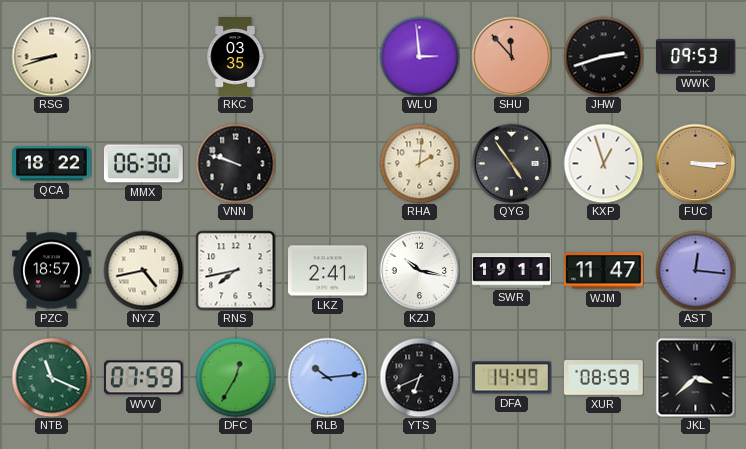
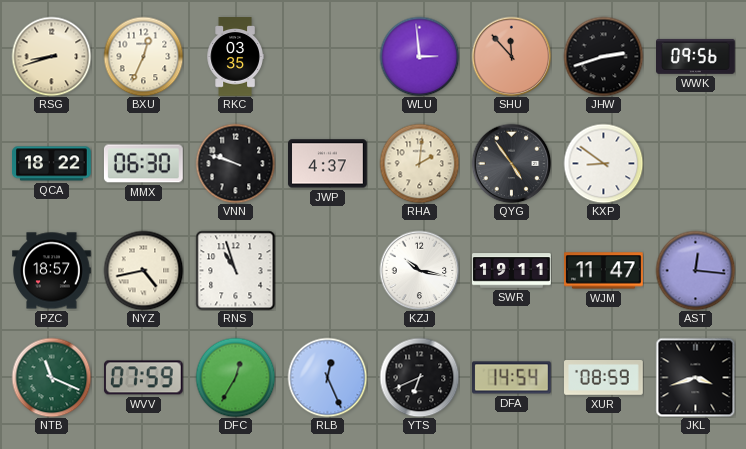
BXU: none -> 12:34
WWK: 09:53 -> 09:56
JWP: none -> 4:37
KXP: 12:57 -> 8:51
FUC: 3:15 -> none
RNS: 7:43 -> 10:57
LKZ: 2:41 -> none
RLB: 10:14 -> 12:26
DFA: 14:49 -> 14:54
JKL: 3:38 -> 3:42
